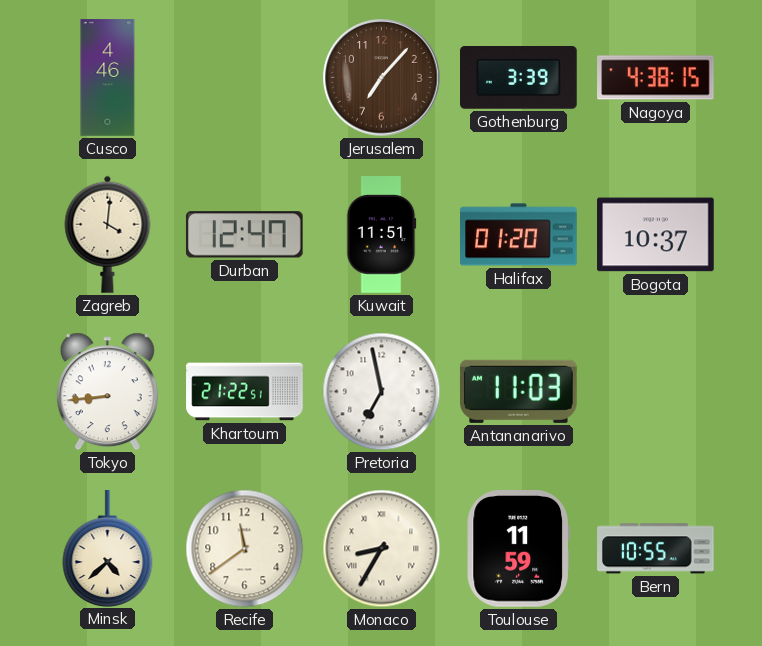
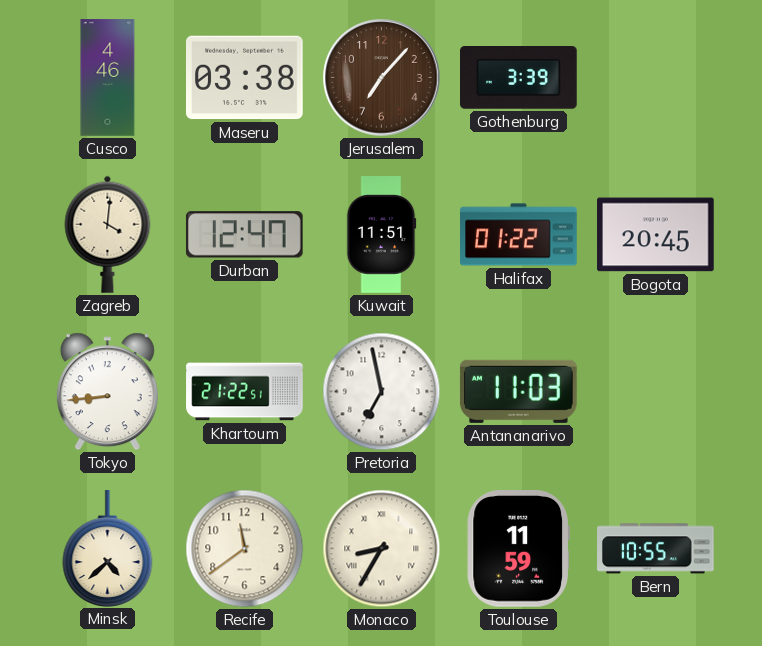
Maseru: none -> 03:38
Nagoya: 4:38 -> none
Halifax: 01:20 -> 01:22
Bogota: 10:37 -> 20:45
